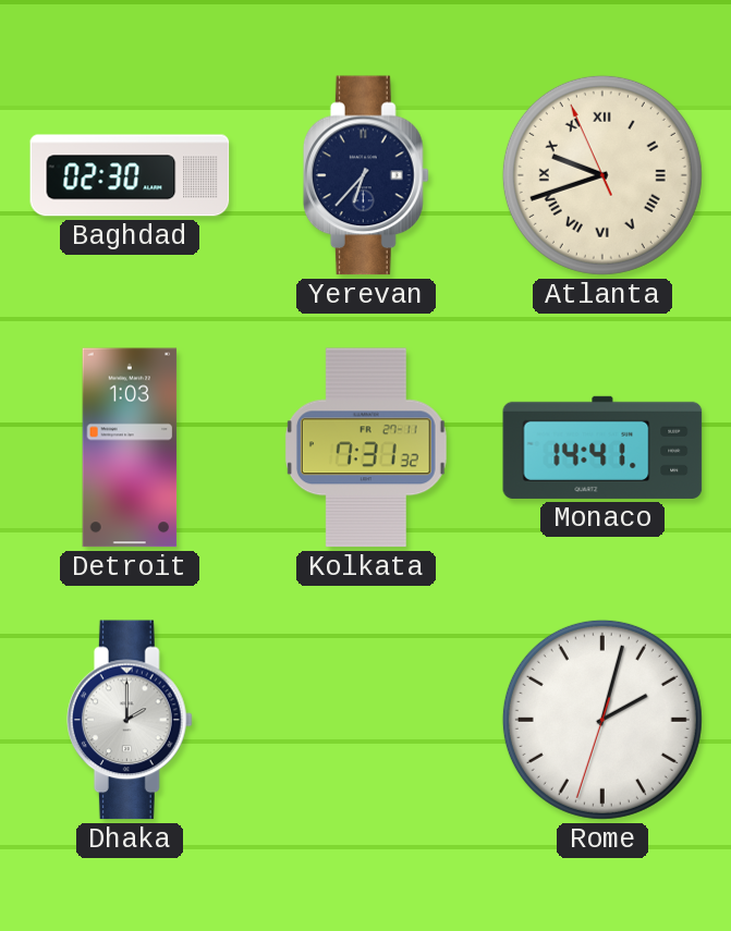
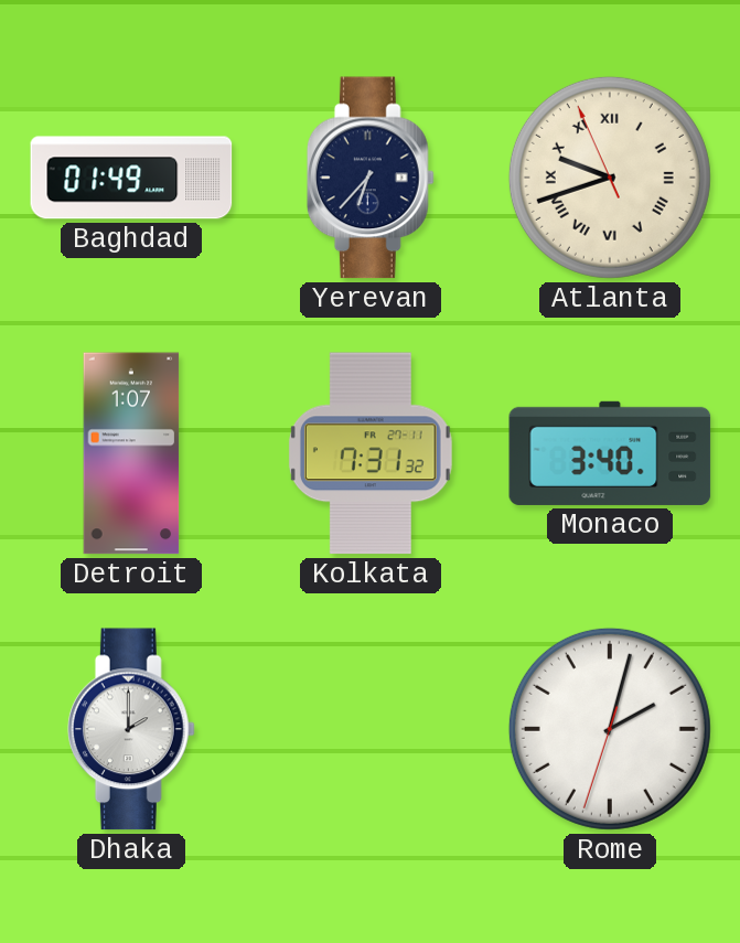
Baghdad: 02:30 -> 01:49
Detroit: 1:03 -> 1:07
Monaco: 14:41 -> 3:40
